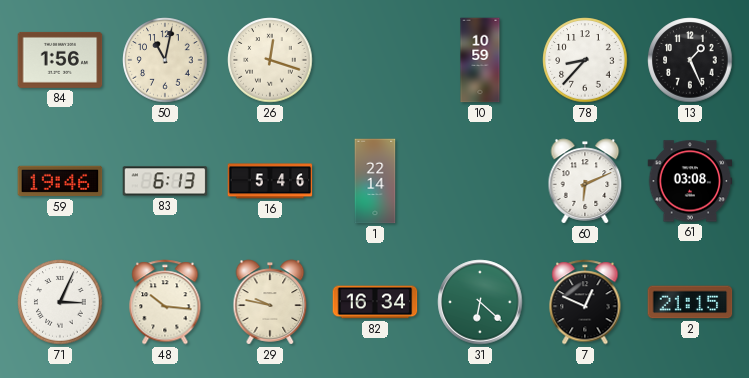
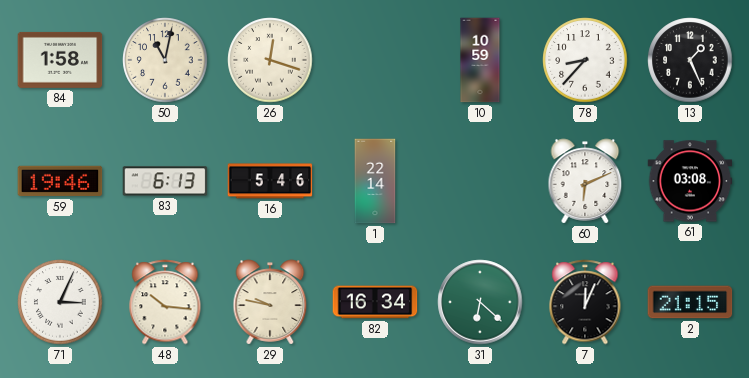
84: 1:56 -> 1:58
7: 12:49 -> 12:04
